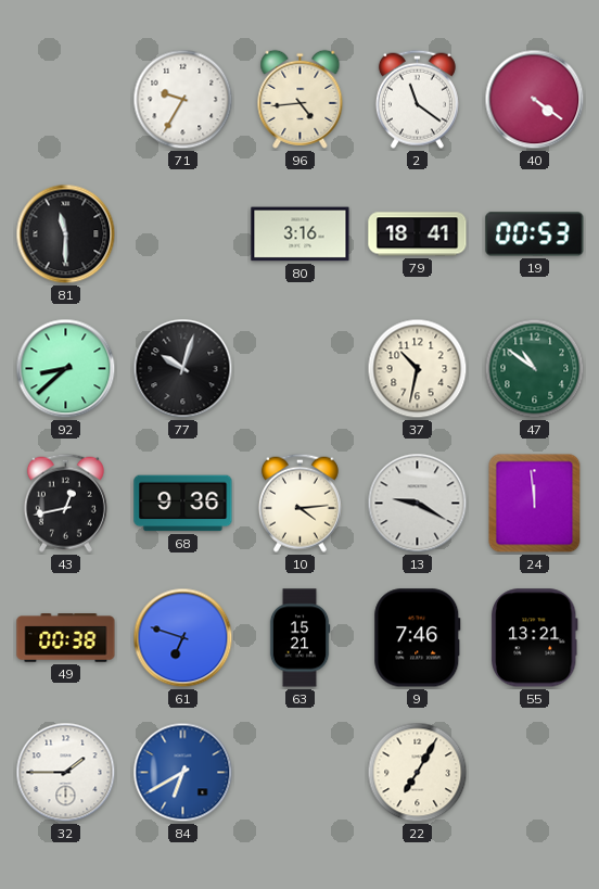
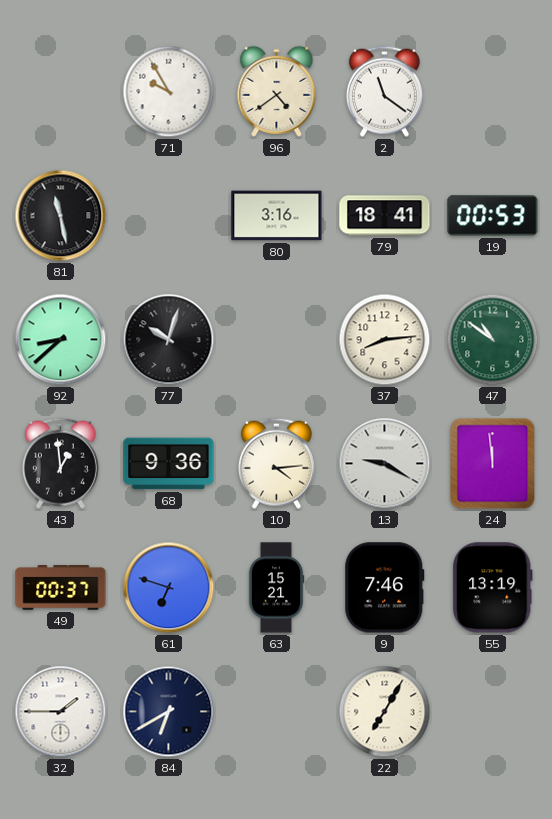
71: 9:35 -> 9:55
96: 4:44 -> 4:39
40: 4:21 -> none
81: 11:30 -> 11:28
37: 10:32 -> 8:14
43: 12:43 -> 12:59
49: 00:38 -> 00:37
55: 13:21 -> 13:19
84 dial: blue -> navy
